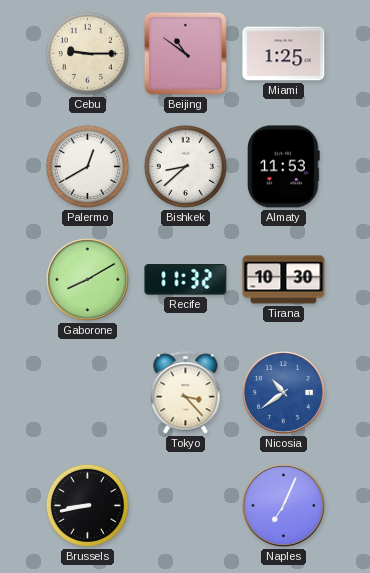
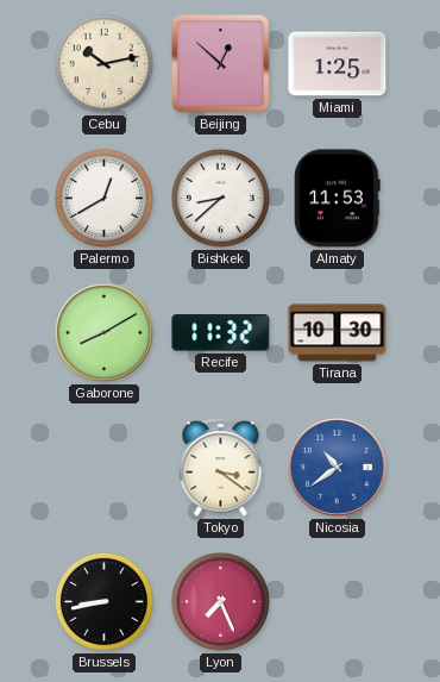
Cebu: 9:15 -> 10:13
Beijing: 10:51 -> 12:52
Tokyo: 3:23 -> 3:21
Lyon: none -> 7:26
Naples: 7:04 -> none
